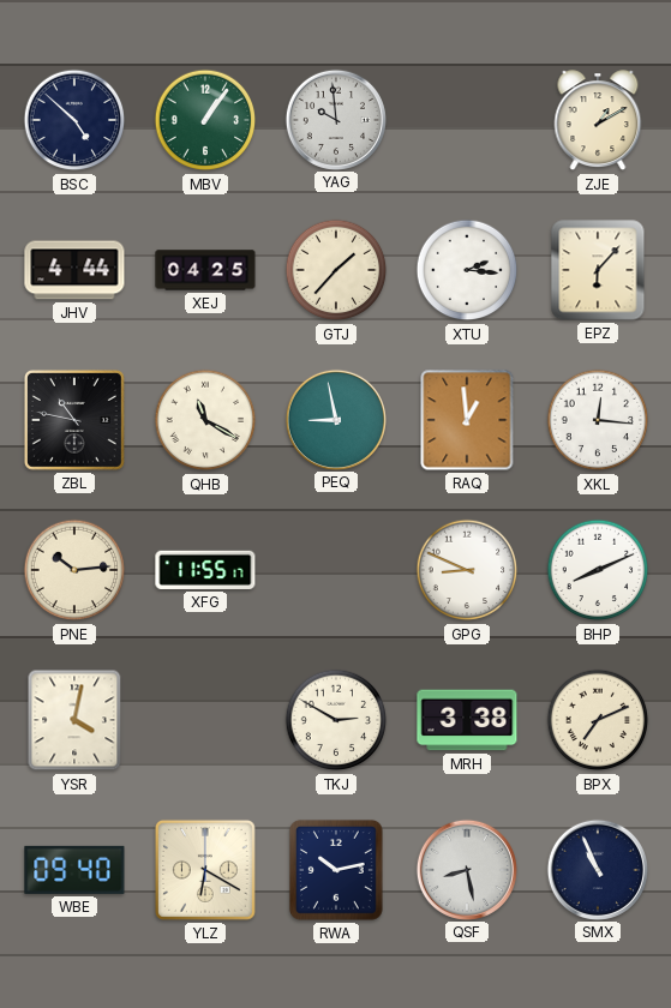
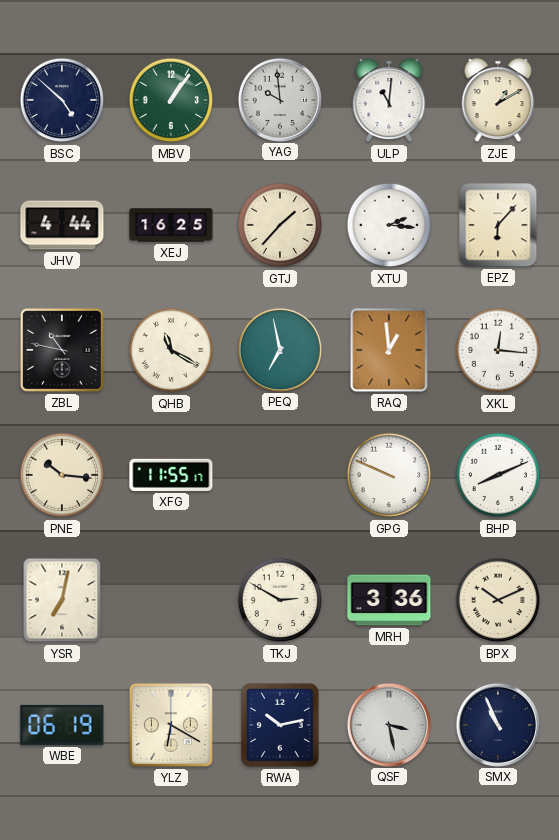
ULP: none -> 11:01
XEJ: 04:25 -> 16:25
PEQ: 8:58 -> 6:58
PNE: 10:14 -> 10:16
GPG: 8:49 -> 9:49
YSR: 4:02 -> 7:02
MRH: 3:38 -> 3:36
BPX: 7:11 -> 10:11
WBE: 09:40 -> 06:19
QSF: 8:28 -> 3:28
